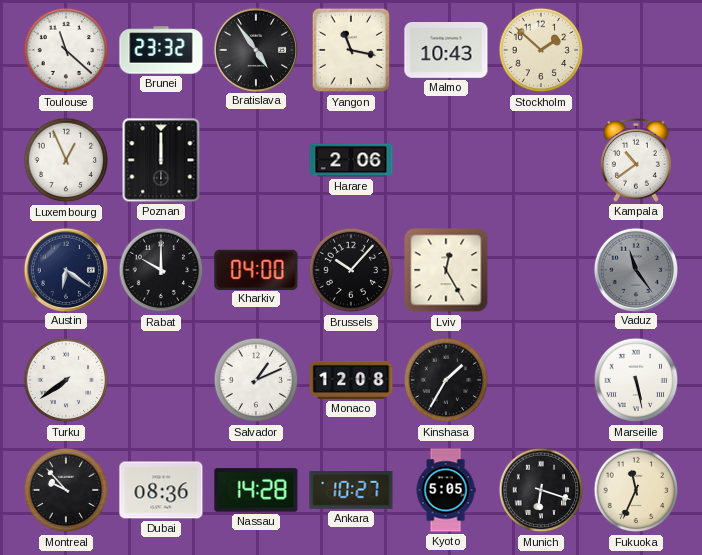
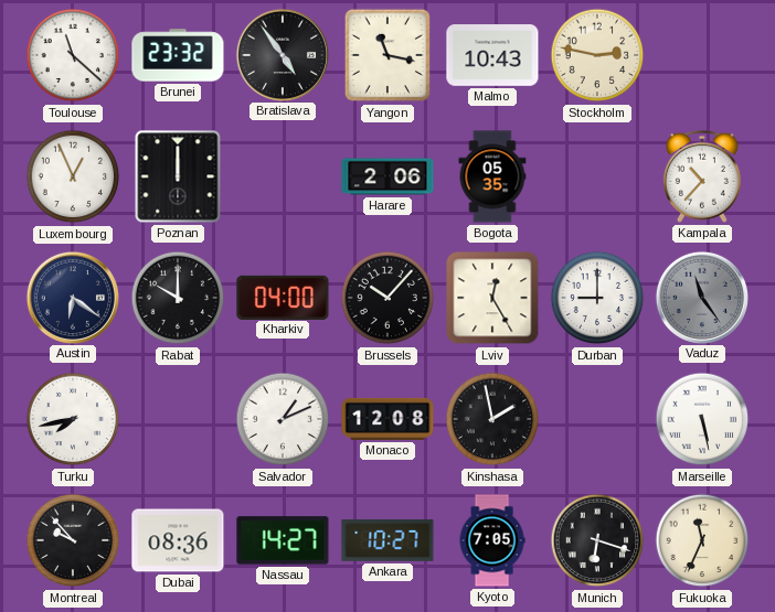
Stockholm: 1:52 -> 2:47
Bogota: none -> 05:35
Kampala: 10:39 -> 10:37
Durban: none -> 9:00
Turku: 7:39 -> 7:43
Kinshasa: 1:35 -> 1:58
Nassau: 14:28 -> 14:27
Kyoto: 5:05 -> 7:05
